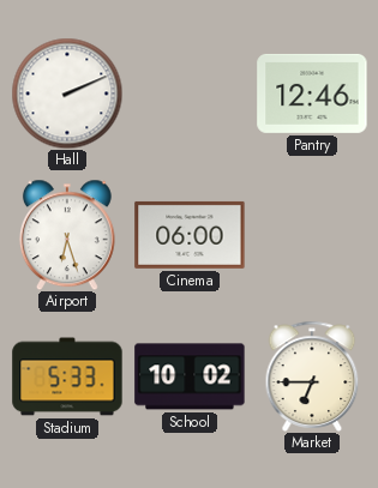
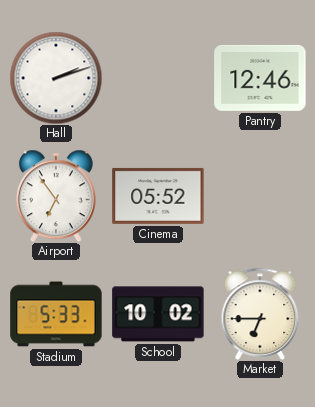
Hall: 2:11 -> 2:12
Airport: 6:27 -> 6:54
Cinema: 06:00 -> 05:52
